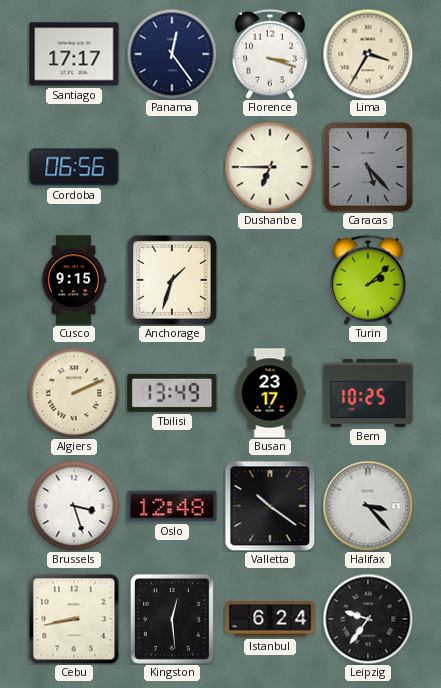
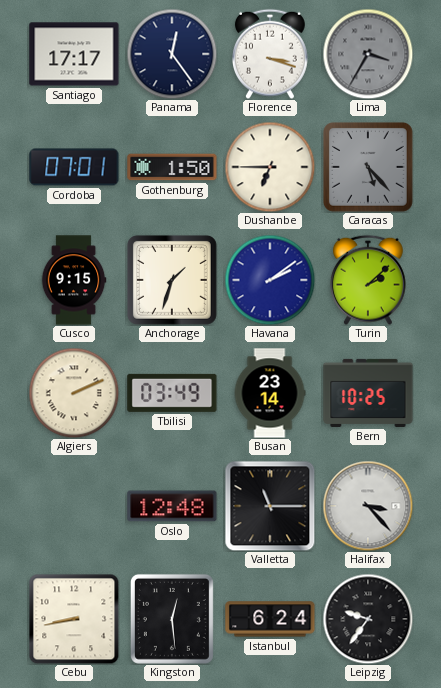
Lima dial: cream -> grey
Cordoba: 06:56 -> 07:01
Gothenburg: none -> 1:50
Havana: none -> 2:09
Tbilisi: 13:49 -> 03:49
Busan: 23:17 -> 23:14
Brussels: 3:27 -> none
Valletta: 10:21 -> 11:15
